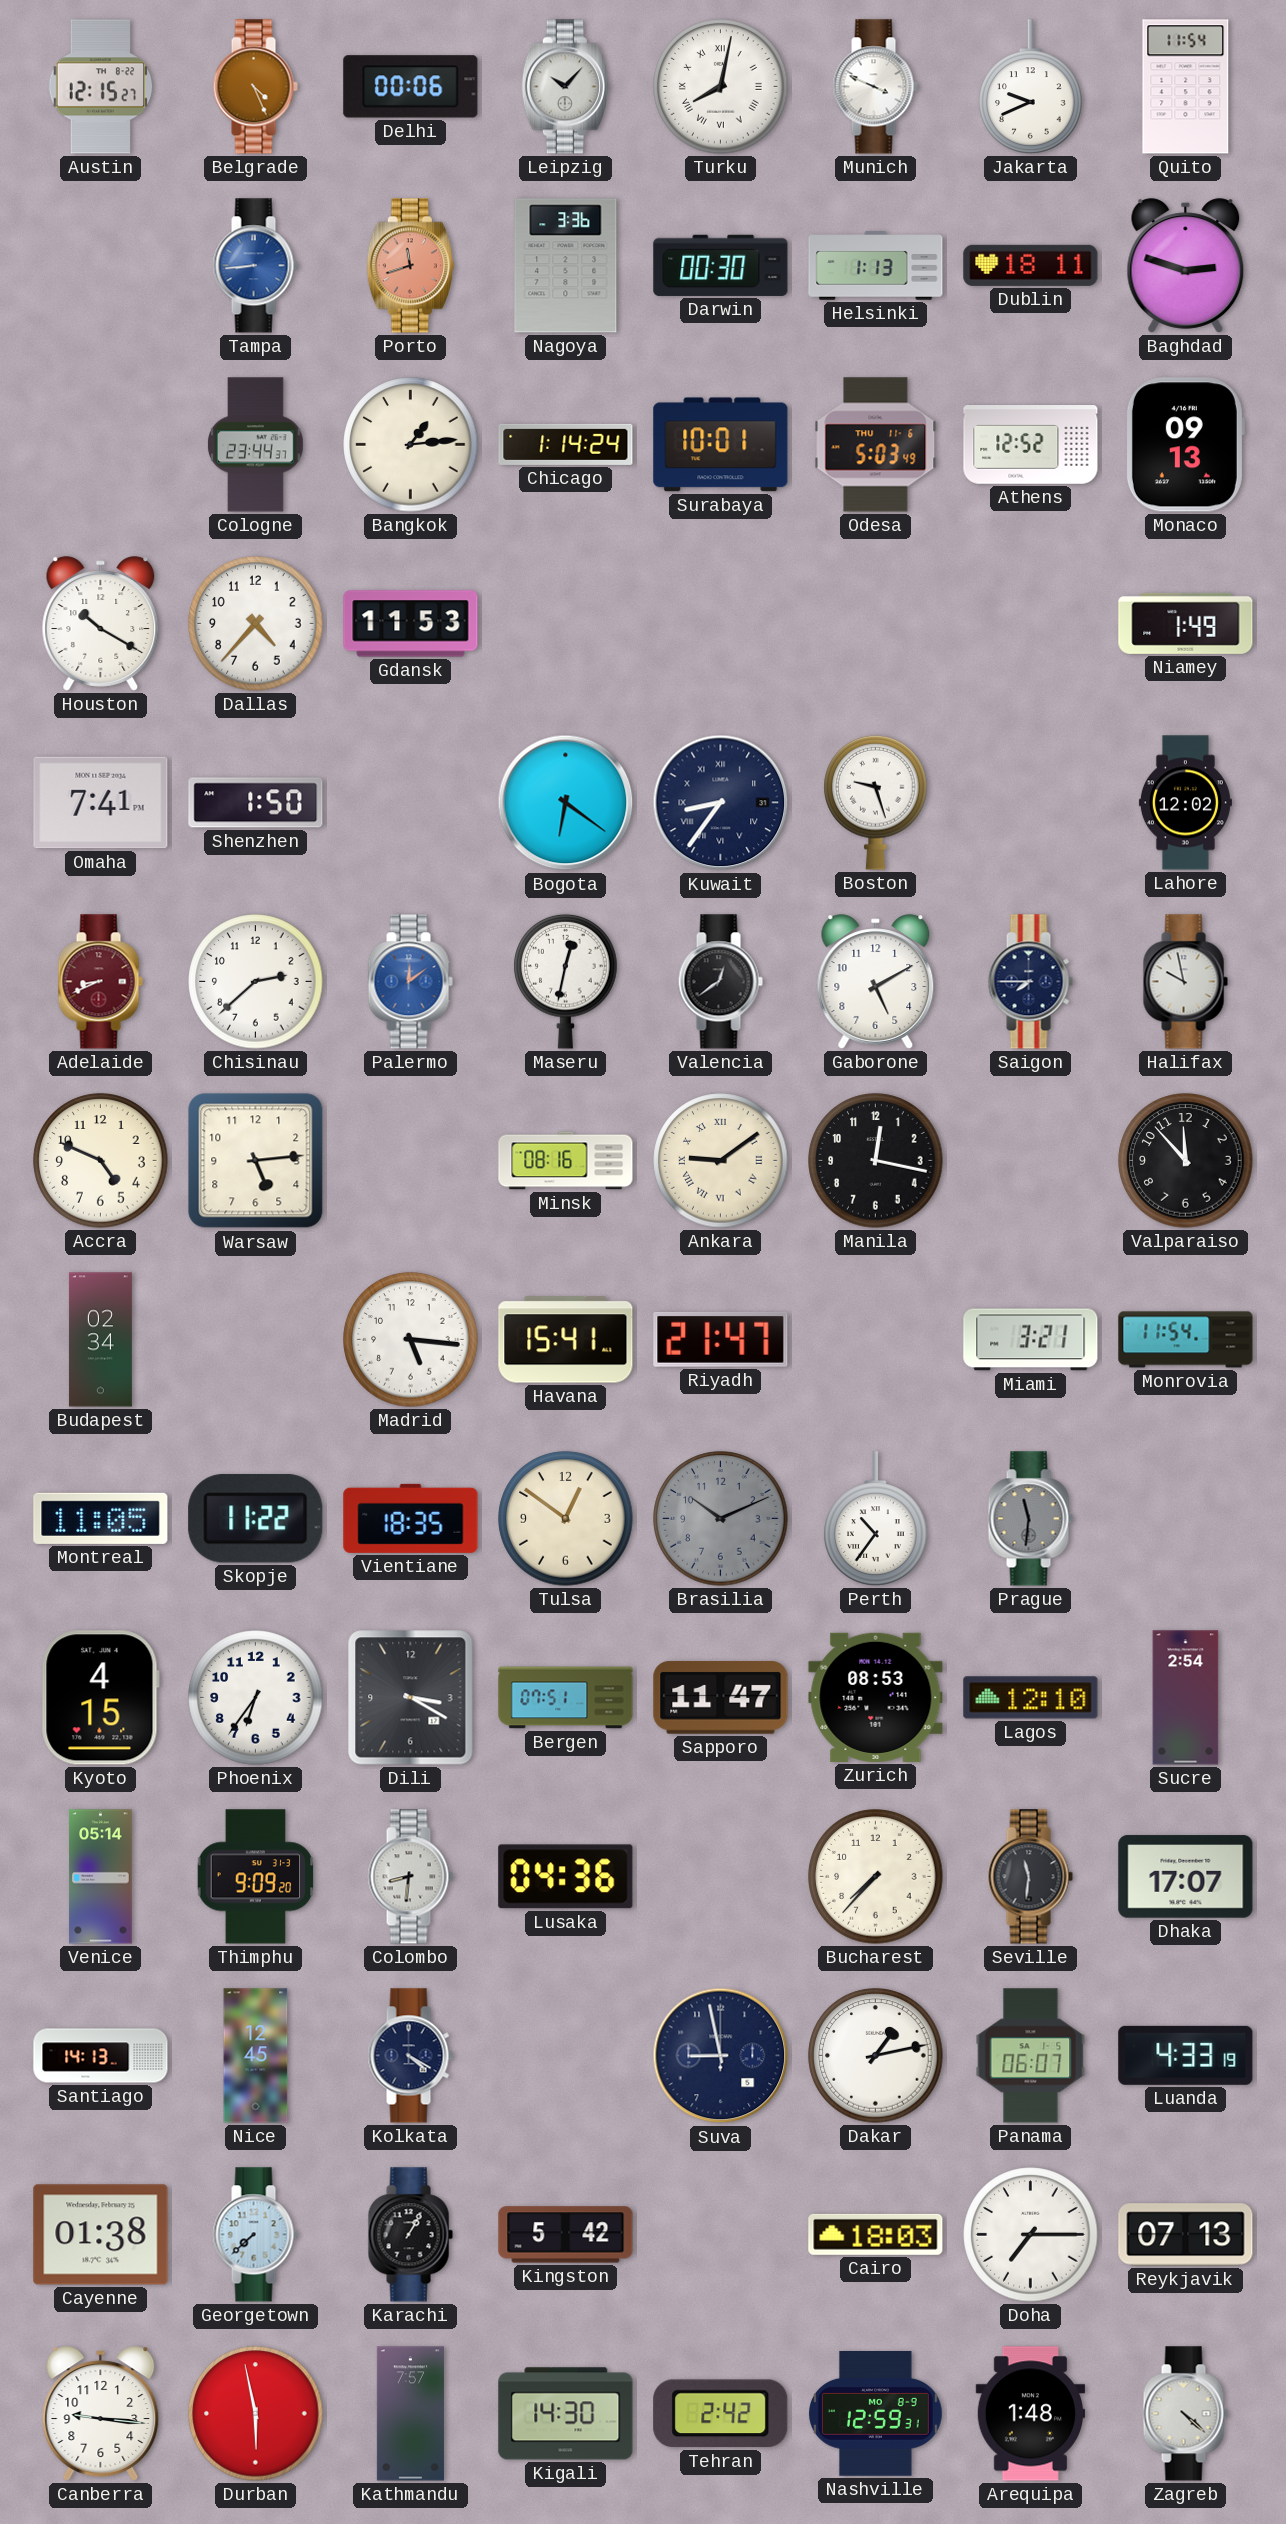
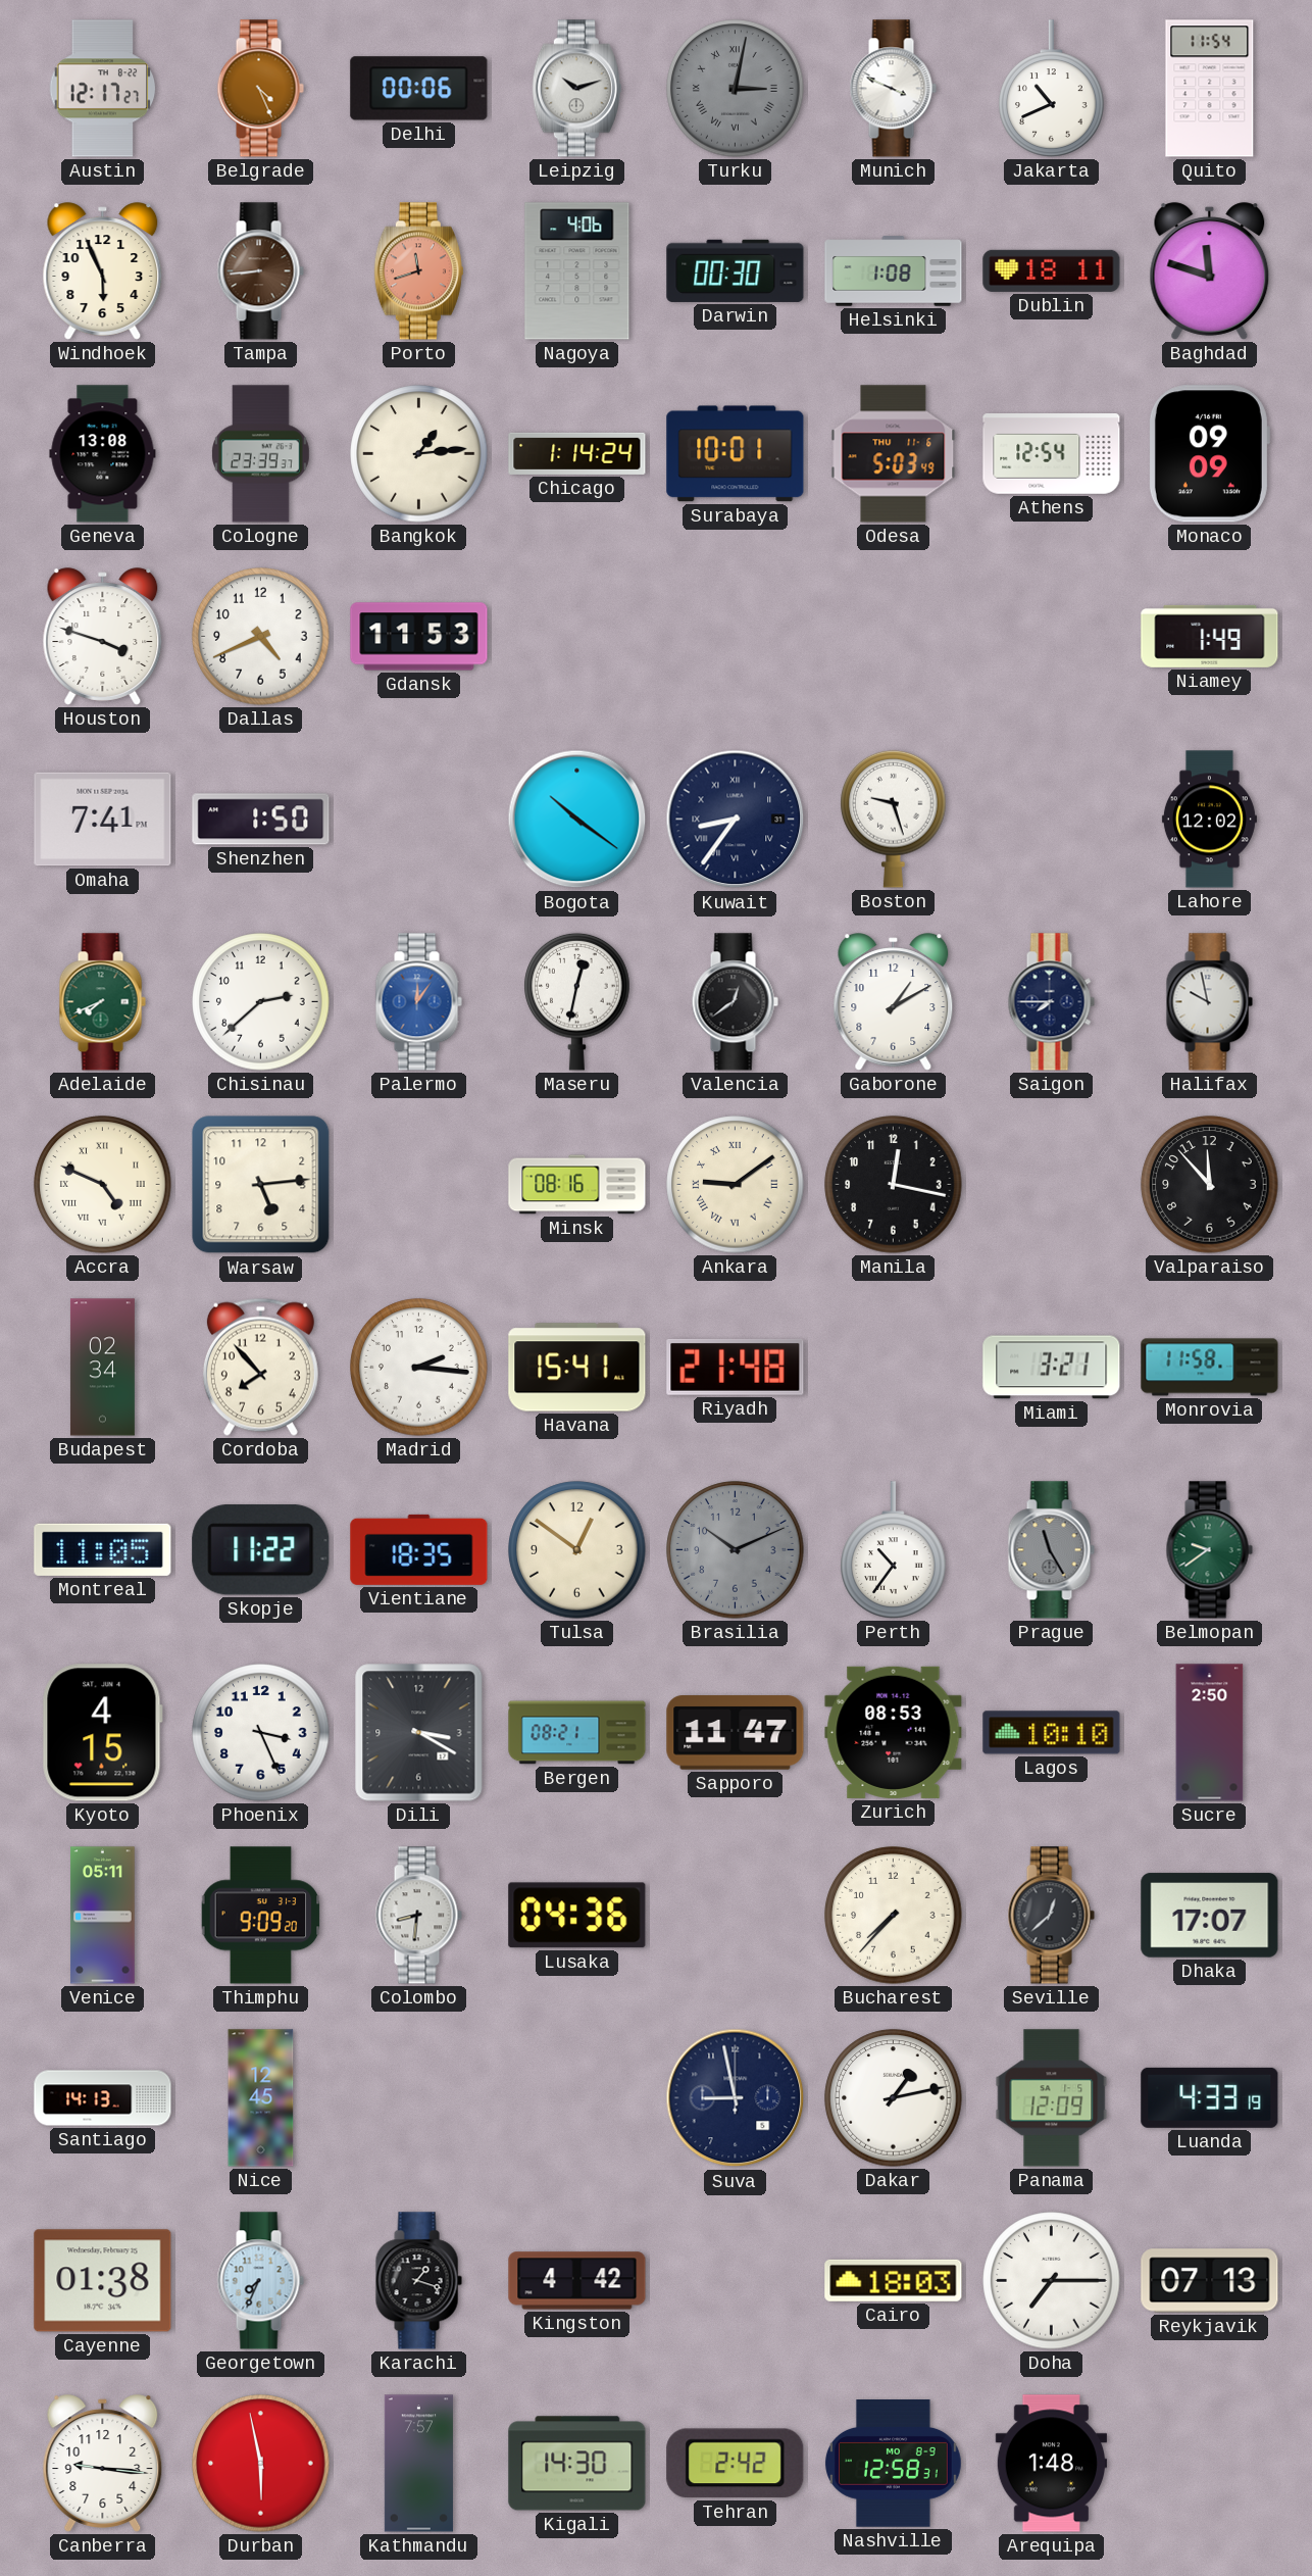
Austin: 12:15 -> 12:17
Leipzig: 10:07 -> 10:12
Turku: 8:02 -> 3:02
Turku dial: white -> grey
Jakarta: 9:41 -> 10:41
Windhoek: none -> 5:56
Tampa dial: blue -> brown
Nagoya: 3:36 -> 4:06
Helsinki: 1:13 -> 1:08
Baghdad: 2:48 -> 11:48
Geneva: none -> 13:08
Cologne: 23:44 -> 23:39
Athens: 12:52 -> 12:54
Monaco: 09:13 -> 09:09
Houston: 10:20 -> 3:48
Dallas: 4:37 -> 4:41
Bogota: 6:21 -> 10:21
Adelaide: 8:41 -> 7:41
Adelaide dial: burgundy -> green
Palermo: 12:09 -> 12:06
Gaborone: 5:10 -> 1:10
Accra numerals: Arabic -> Roman
Cordoba: none -> 7:53
Madrid: 5:16 -> 2:16
Riyadh: 21:47 -> 21:48
Monrovia: 11:54 -> 11:58
Prague: 11:31 -> 11:25
Belmopan: none -> 9:39
Phoenix: 6:36 -> 3:26
Bergen: 07:51 -> 08:21
Lagos: 12:10 -> 10:10
Sucre: 2:54 -> 2:50
Venice: 05:14 -> 05:11
Seville: 11:31 -> 12:38
Kolkata: 4:20 -> none
Panama: 06:07 -> 12:09
Georgetown: 7:38 -> 7:34
Karachi: 1:05 -> 1:18
Kingston: 5:42 -> 4:42
Nashville: 12:59 -> 12:58
Zagreb: 4:22 -> none
